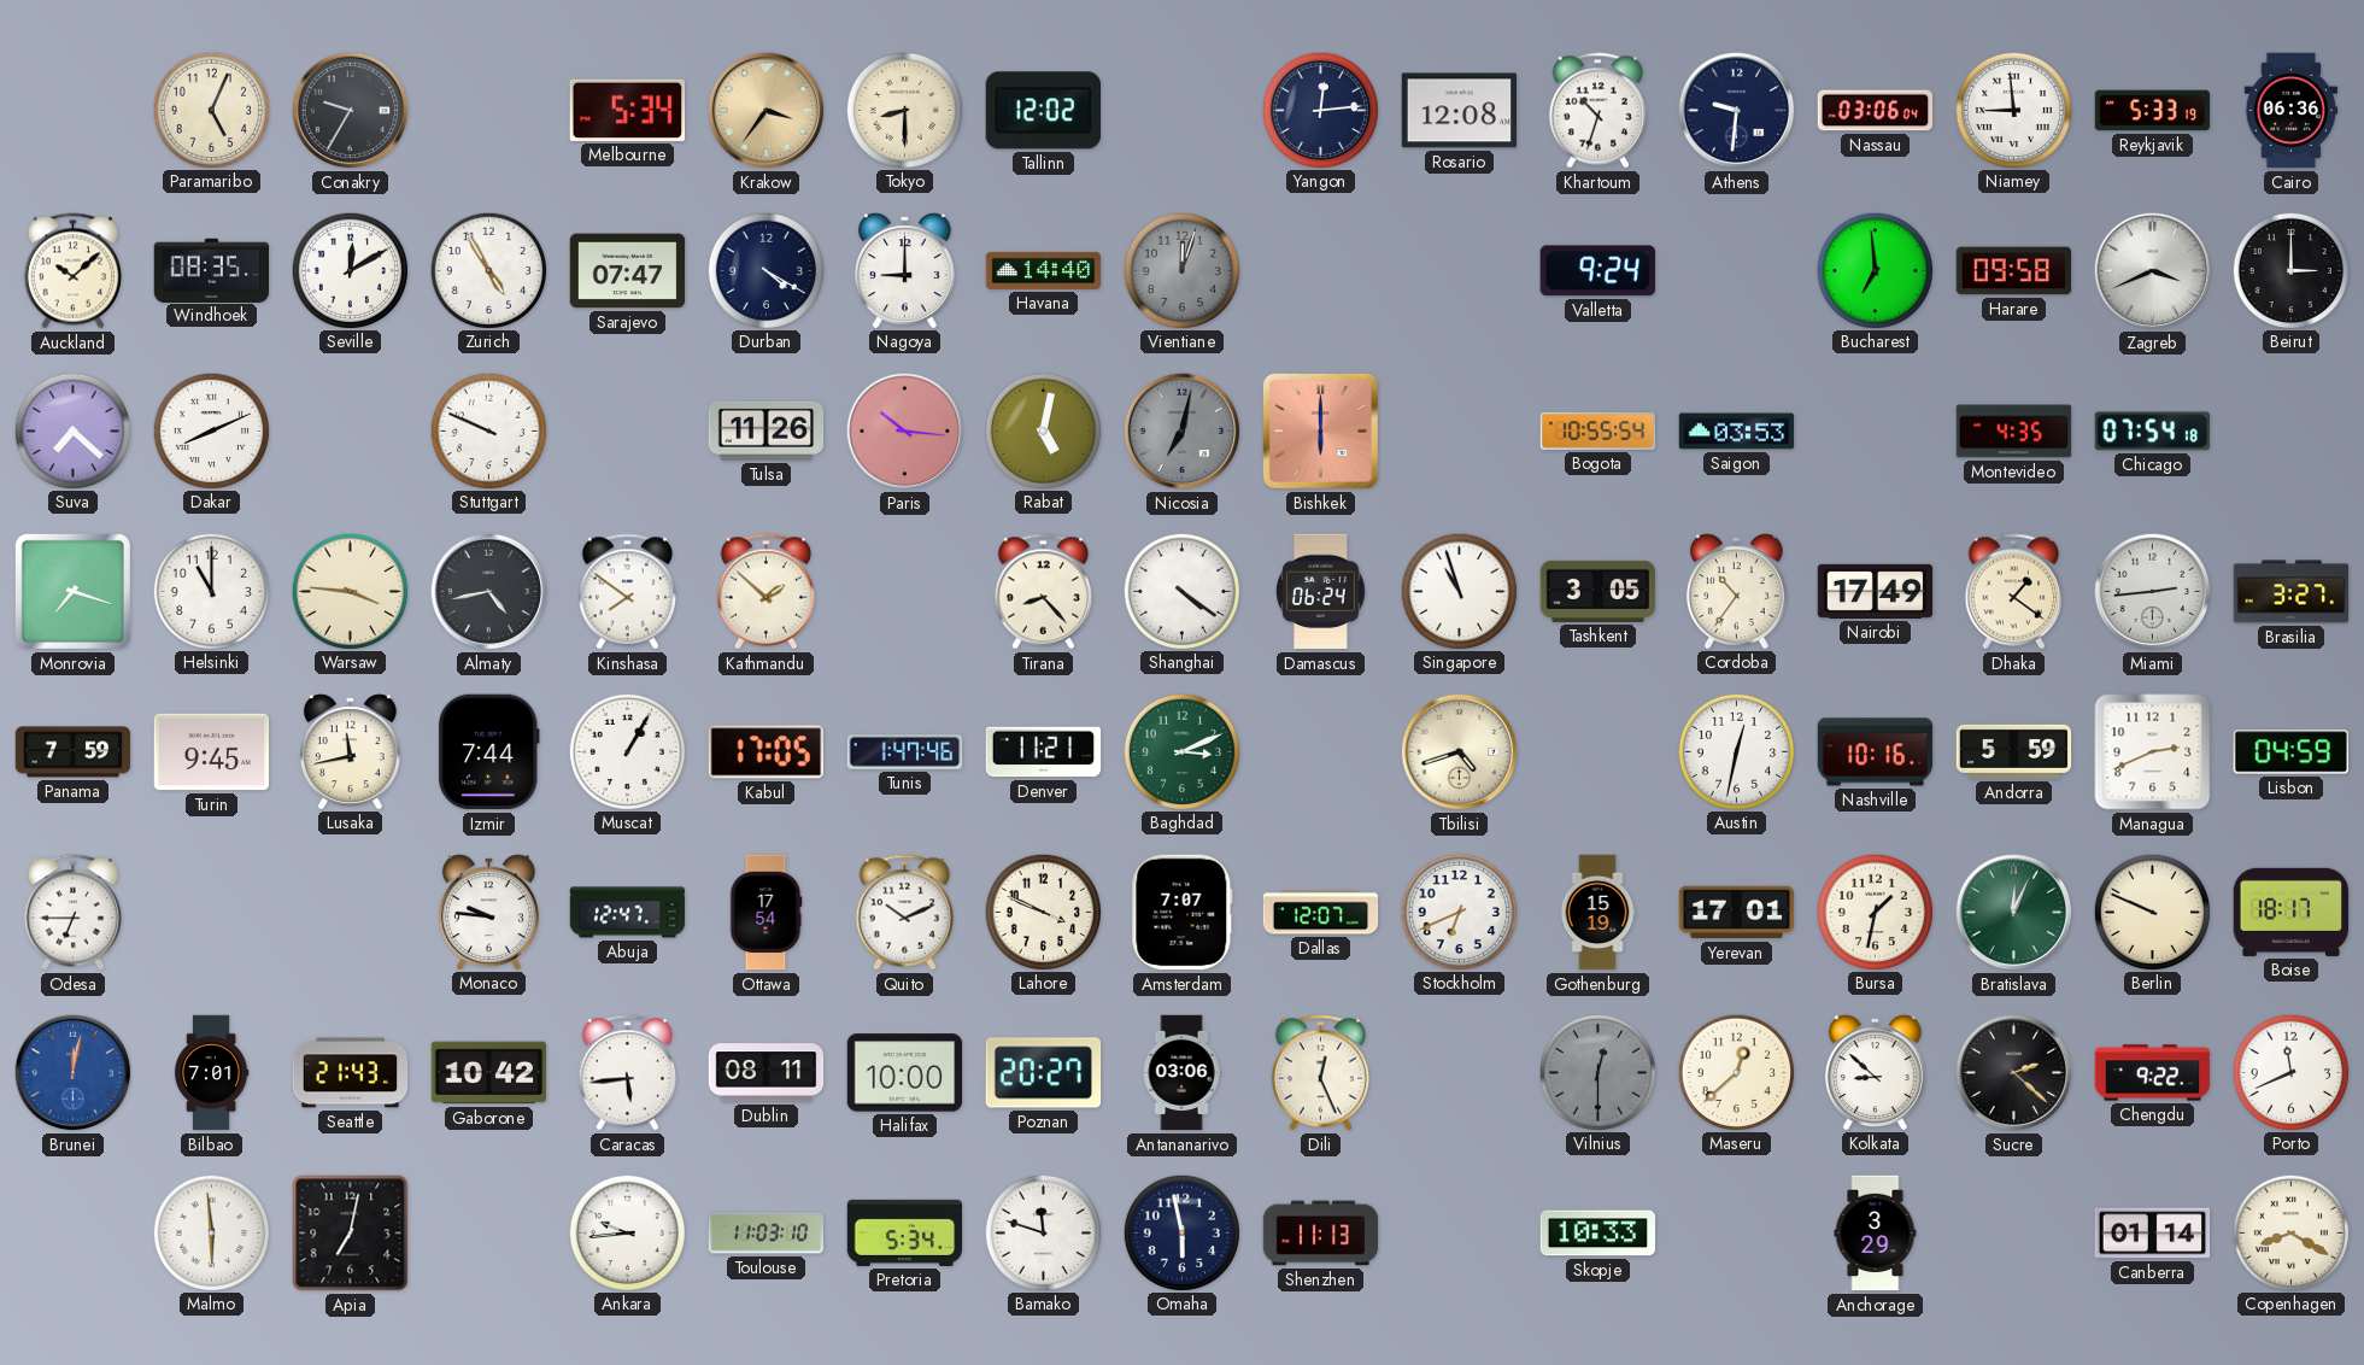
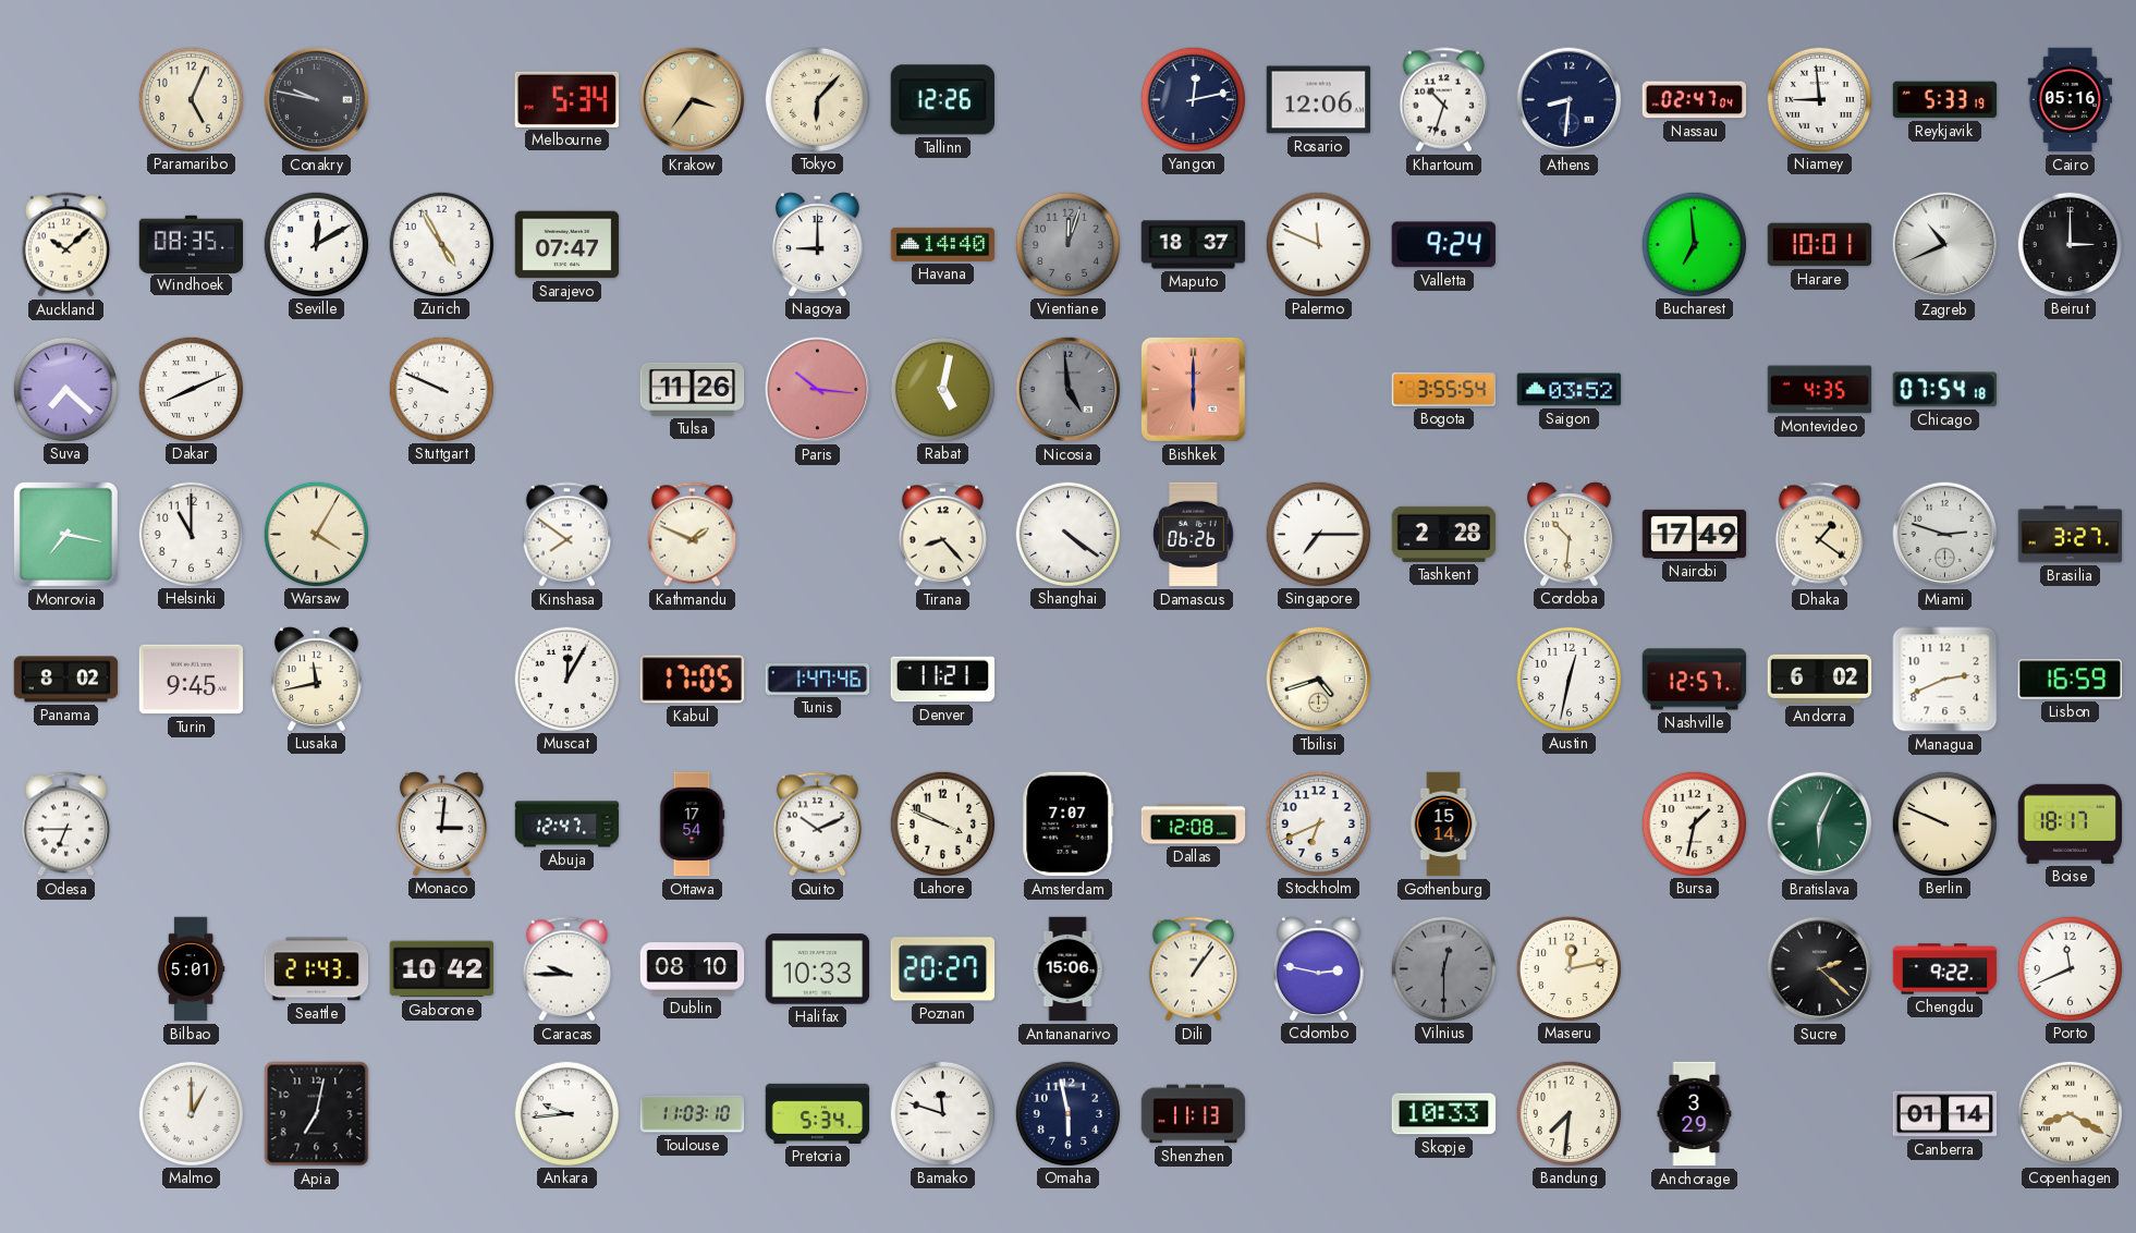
Conakry: 9:35 -> 9:47
Tokyo: 8:30 -> 6:07
Tallinn: 12:02 -> 12:26
Yangon: 12:14 -> 12:13
Rosario: 12:08 -> 12:06
Athens: 9:31 -> 8:31
Nassau: 03:06 -> 02:47
Cairo: 06:36 -> 05:16
Durban: 4:20 -> none
Maputo: none -> 18:37
Palermo: none -> 11:49
Harare: 09:58 -> 10:01
Zagreb: 3:41 -> 10:41
Nicosia: 7:02 -> 4:59
Bogota: 10:55 -> 3:55
Saigon: 03:53 -> 03:52
Monrovia: 7:18 -> 7:17
Warsaw: 3:46 -> 4:05
Almaty: 4:43 -> none
Kathmandu: 1:52 -> 1:49
Damascus: 06:24 -> 06:26
Singapore: 10:57 -> 7:15
Tashkent: 3:05 -> 2:28
Cordoba: 10:36 -> 10:31
Miami: 2:44 -> 2:48
Panama: 7:59 -> 8:02
Izmir: 7:44 -> none
Muscat: 1:05 -> 12:05
Baghdad: 3:11 -> none
Nashville: 10:16 -> 12:57
Andorra: 5:59 -> 6:02
Lisbon: 04:59 -> 16:59
Monaco: 9:46 -> 3:01
Dallas: 12:07 -> 12:08
Gothenburg: 15:19 -> 15:14
Yerevan: 17:01 -> none
Bratislava: 12:04 -> 6:04
Brunei: 12:02 -> none
Bilbao: 7:01 -> 5:01
Caracas: 5:44 -> 9:45
Dublin: 08:11 -> 08:10
Halifax: 10:00 -> 10:33
Antananarivo: 03:06 -> 15:06
Dili: 12:26 -> 1:06
Colombo: none -> 2:47
Maseru: 12:38 -> 12:13
Kolkata: 8:52 -> none
Malmo: 5:59 -> 1:00
Bandung: none -> 7:31
